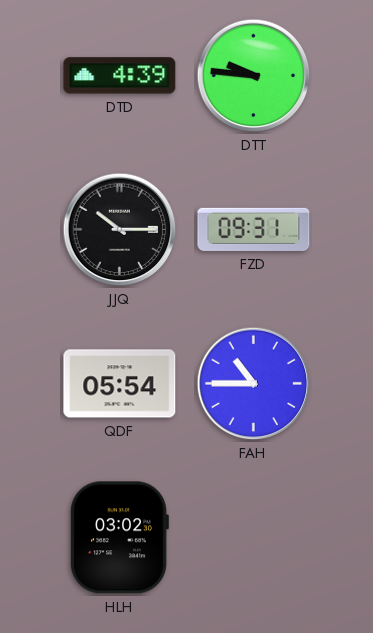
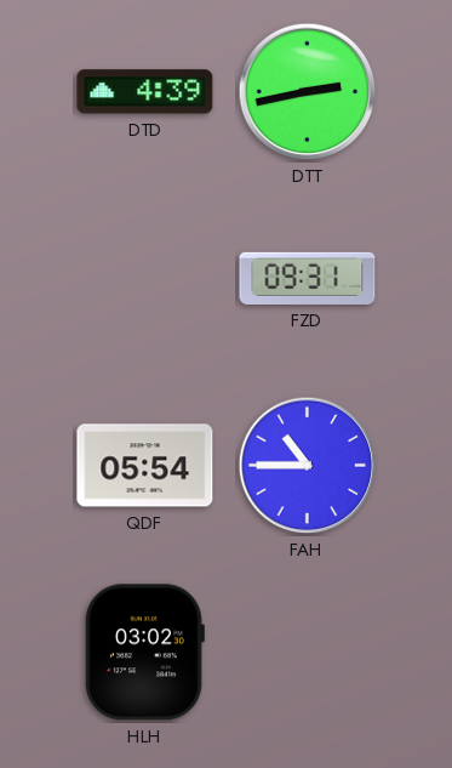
DTT: 9:46 -> 2:43
JJQ: 10:15 -> none
